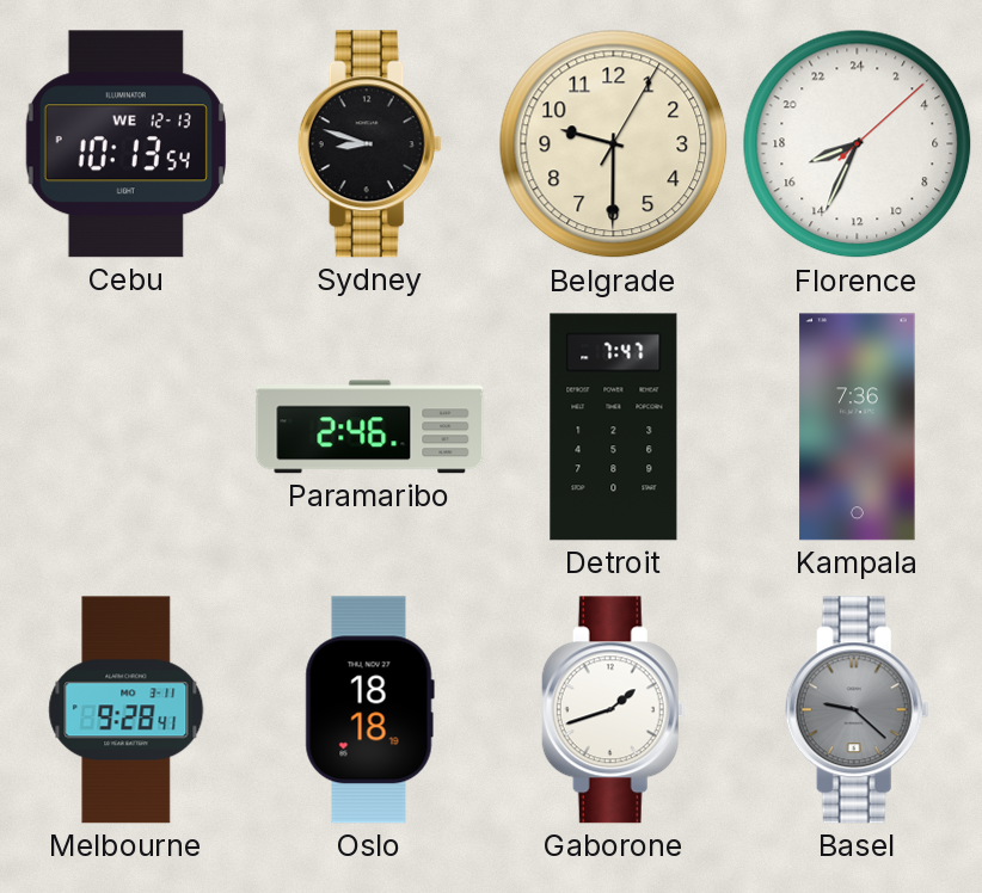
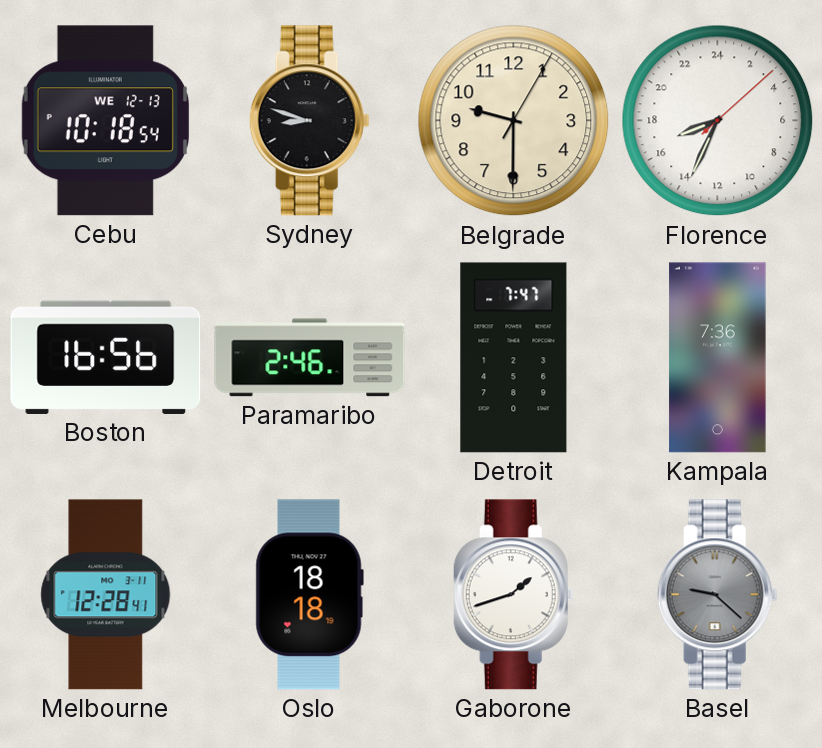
Cebu: 10:13 -> 10:18
Boston: none -> 16:56
Melbourne: 9:28 -> 12:28
